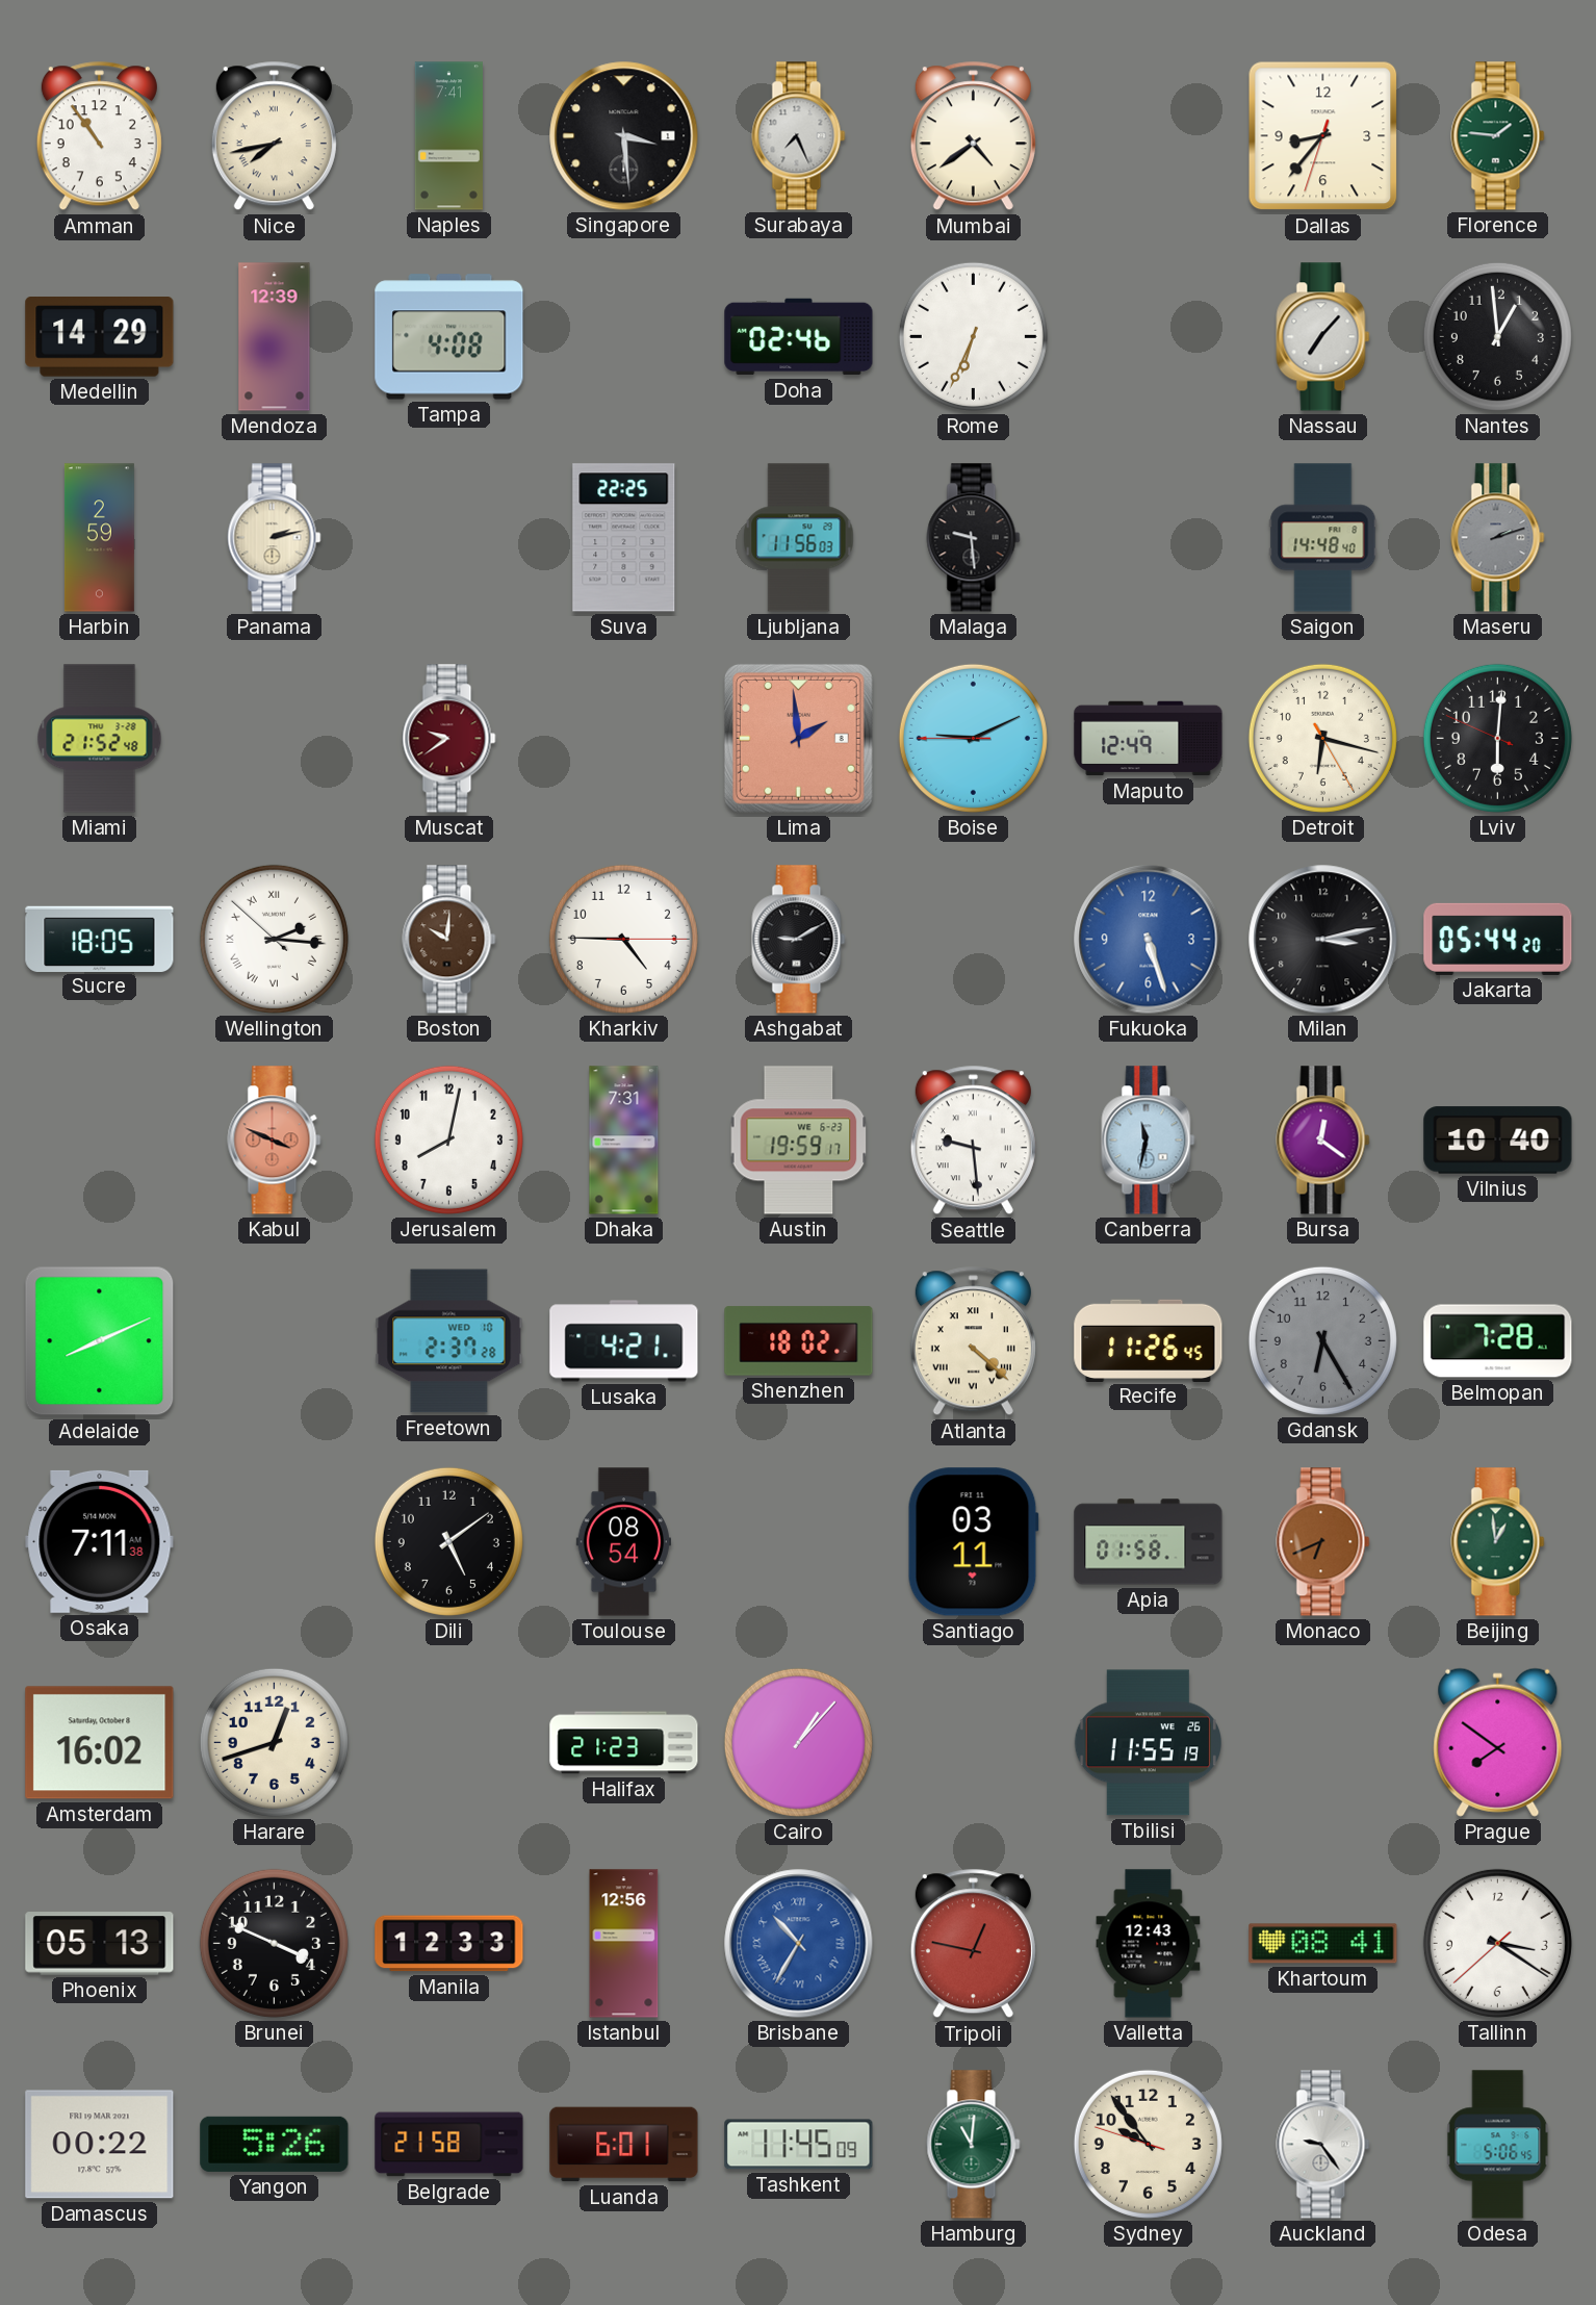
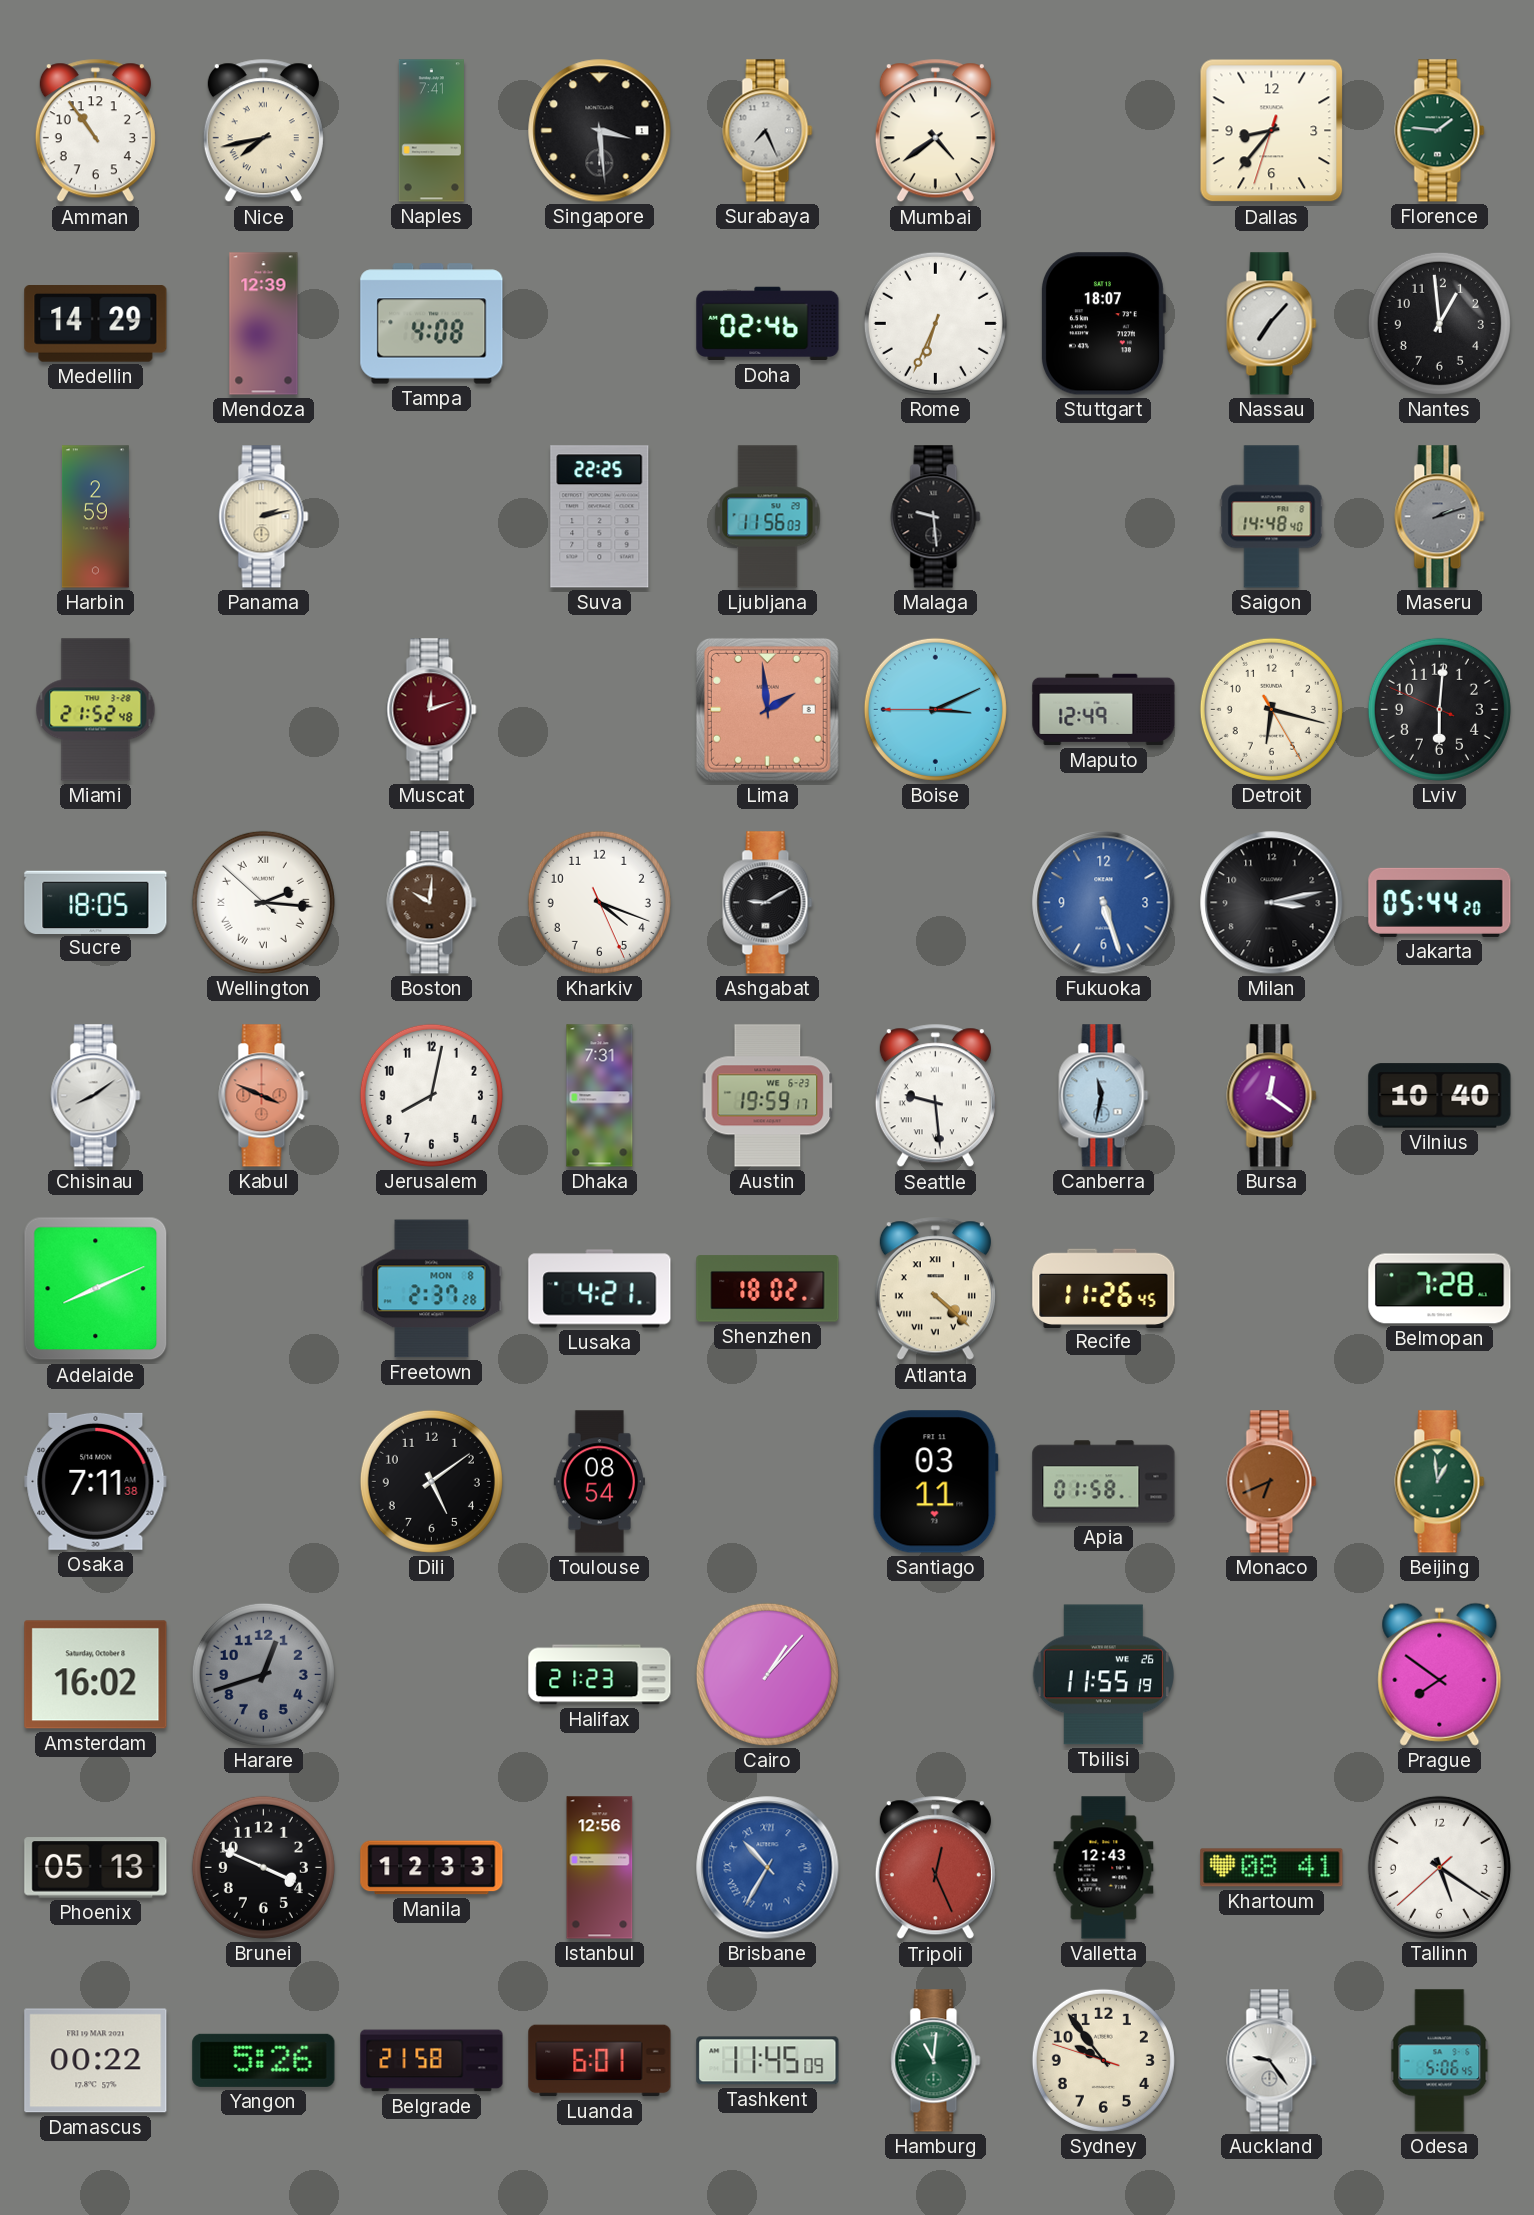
Stuttgart: none -> 18:07
Muscat: 9:39 -> 12:12
Boise: 9:10 -> 3:10
Kharkiv: 4:45 -> 4:18
Chisinau: none -> 8:09
Freetown date: WED 10 -> MON 8
Gdansk: 6:25 -> none
Harare dial: cream -> grey
Tripoli: 12:47 -> 12:26
Tallinn: 3:20 -> 5:20
